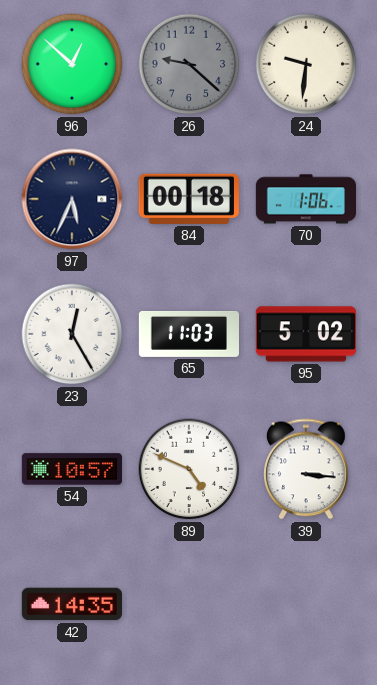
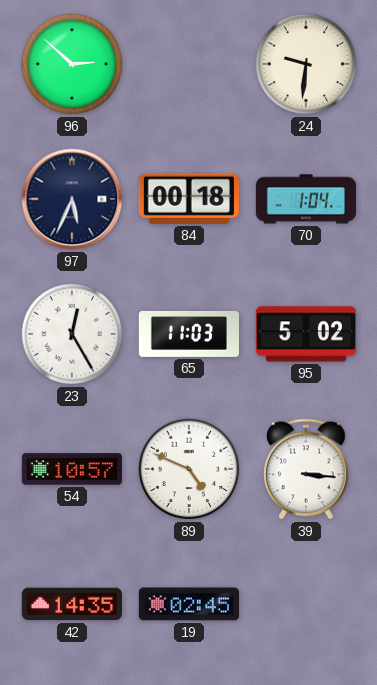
96: 12:52 -> 2:52
26: 9:22 -> none
70: 1:06 -> 1:04
19: none -> 02:45
